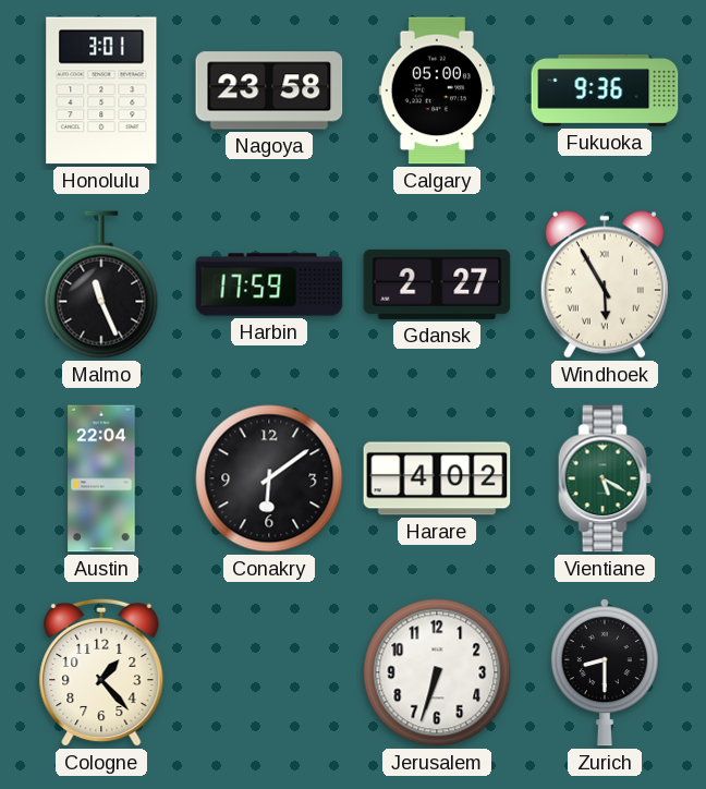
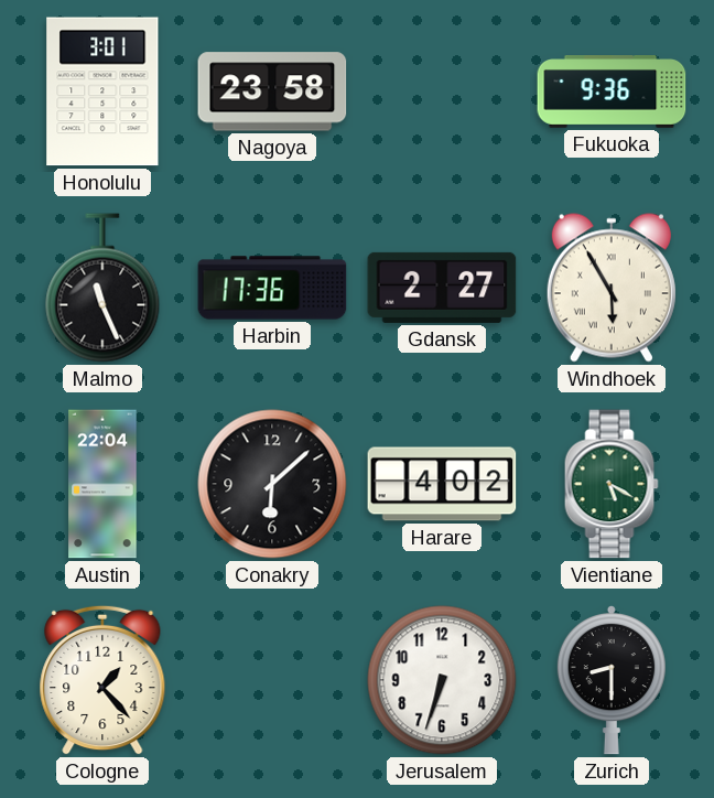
Calgary: 05:00 -> none
Harbin: 17:59 -> 17:36
Conakry: 6:09 -> 6:08
